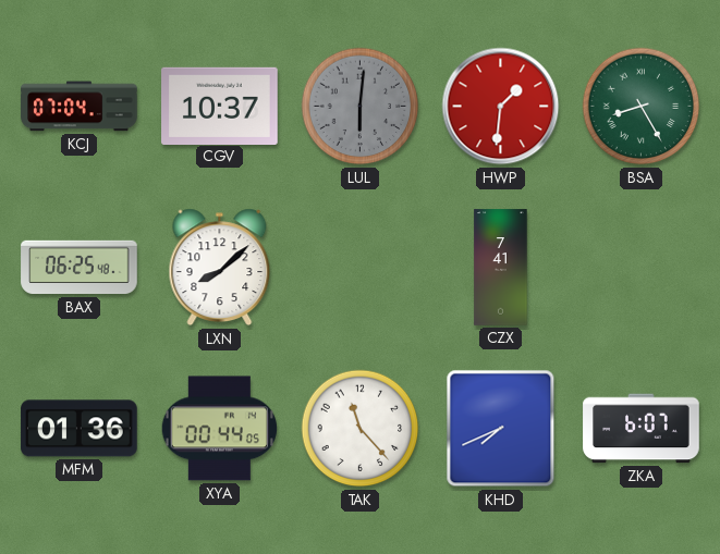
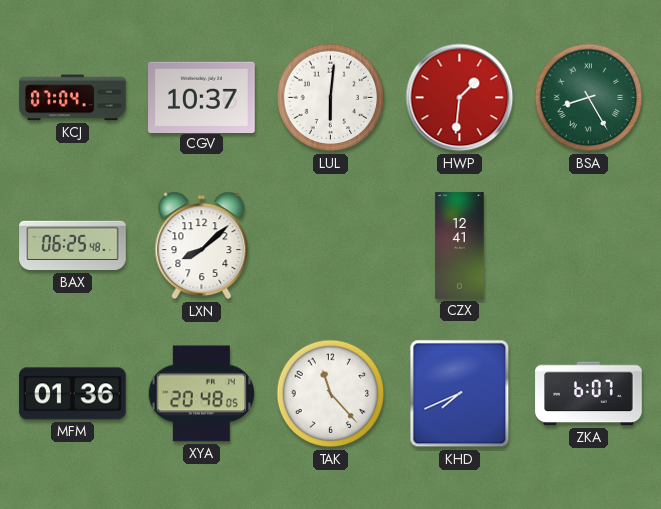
LUL dial: grey -> white
CZX: 7:41 -> 12:41
XYA: 00:44 -> 20:48
